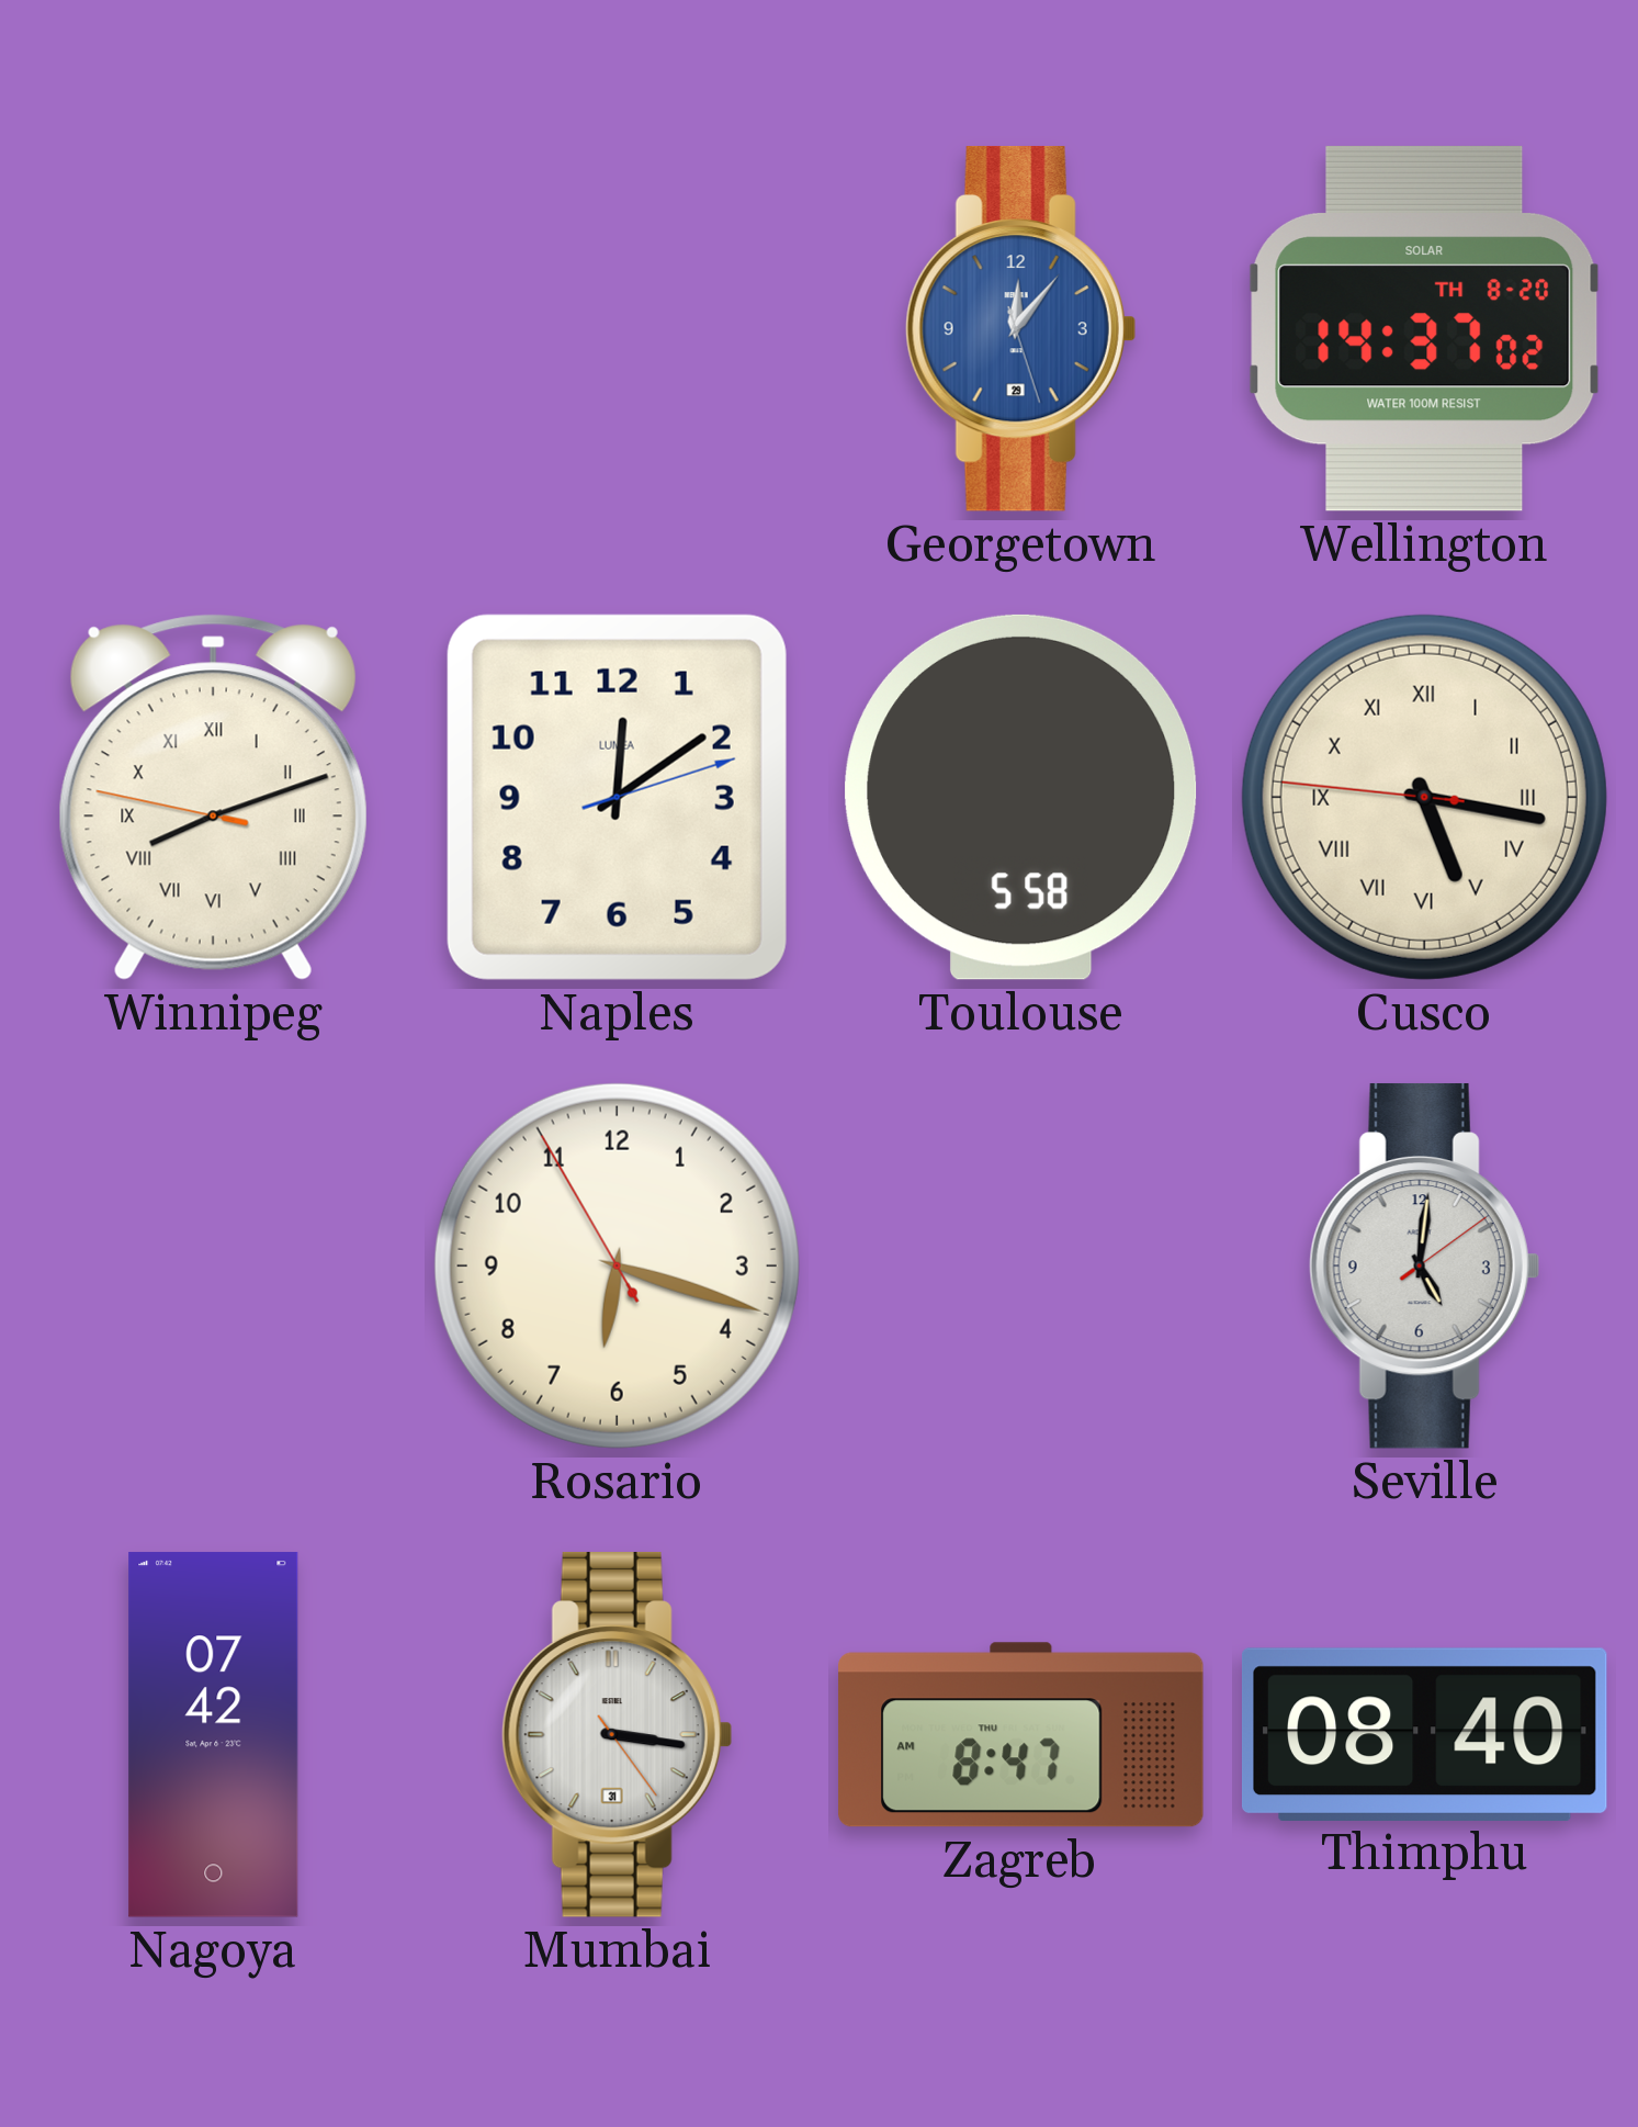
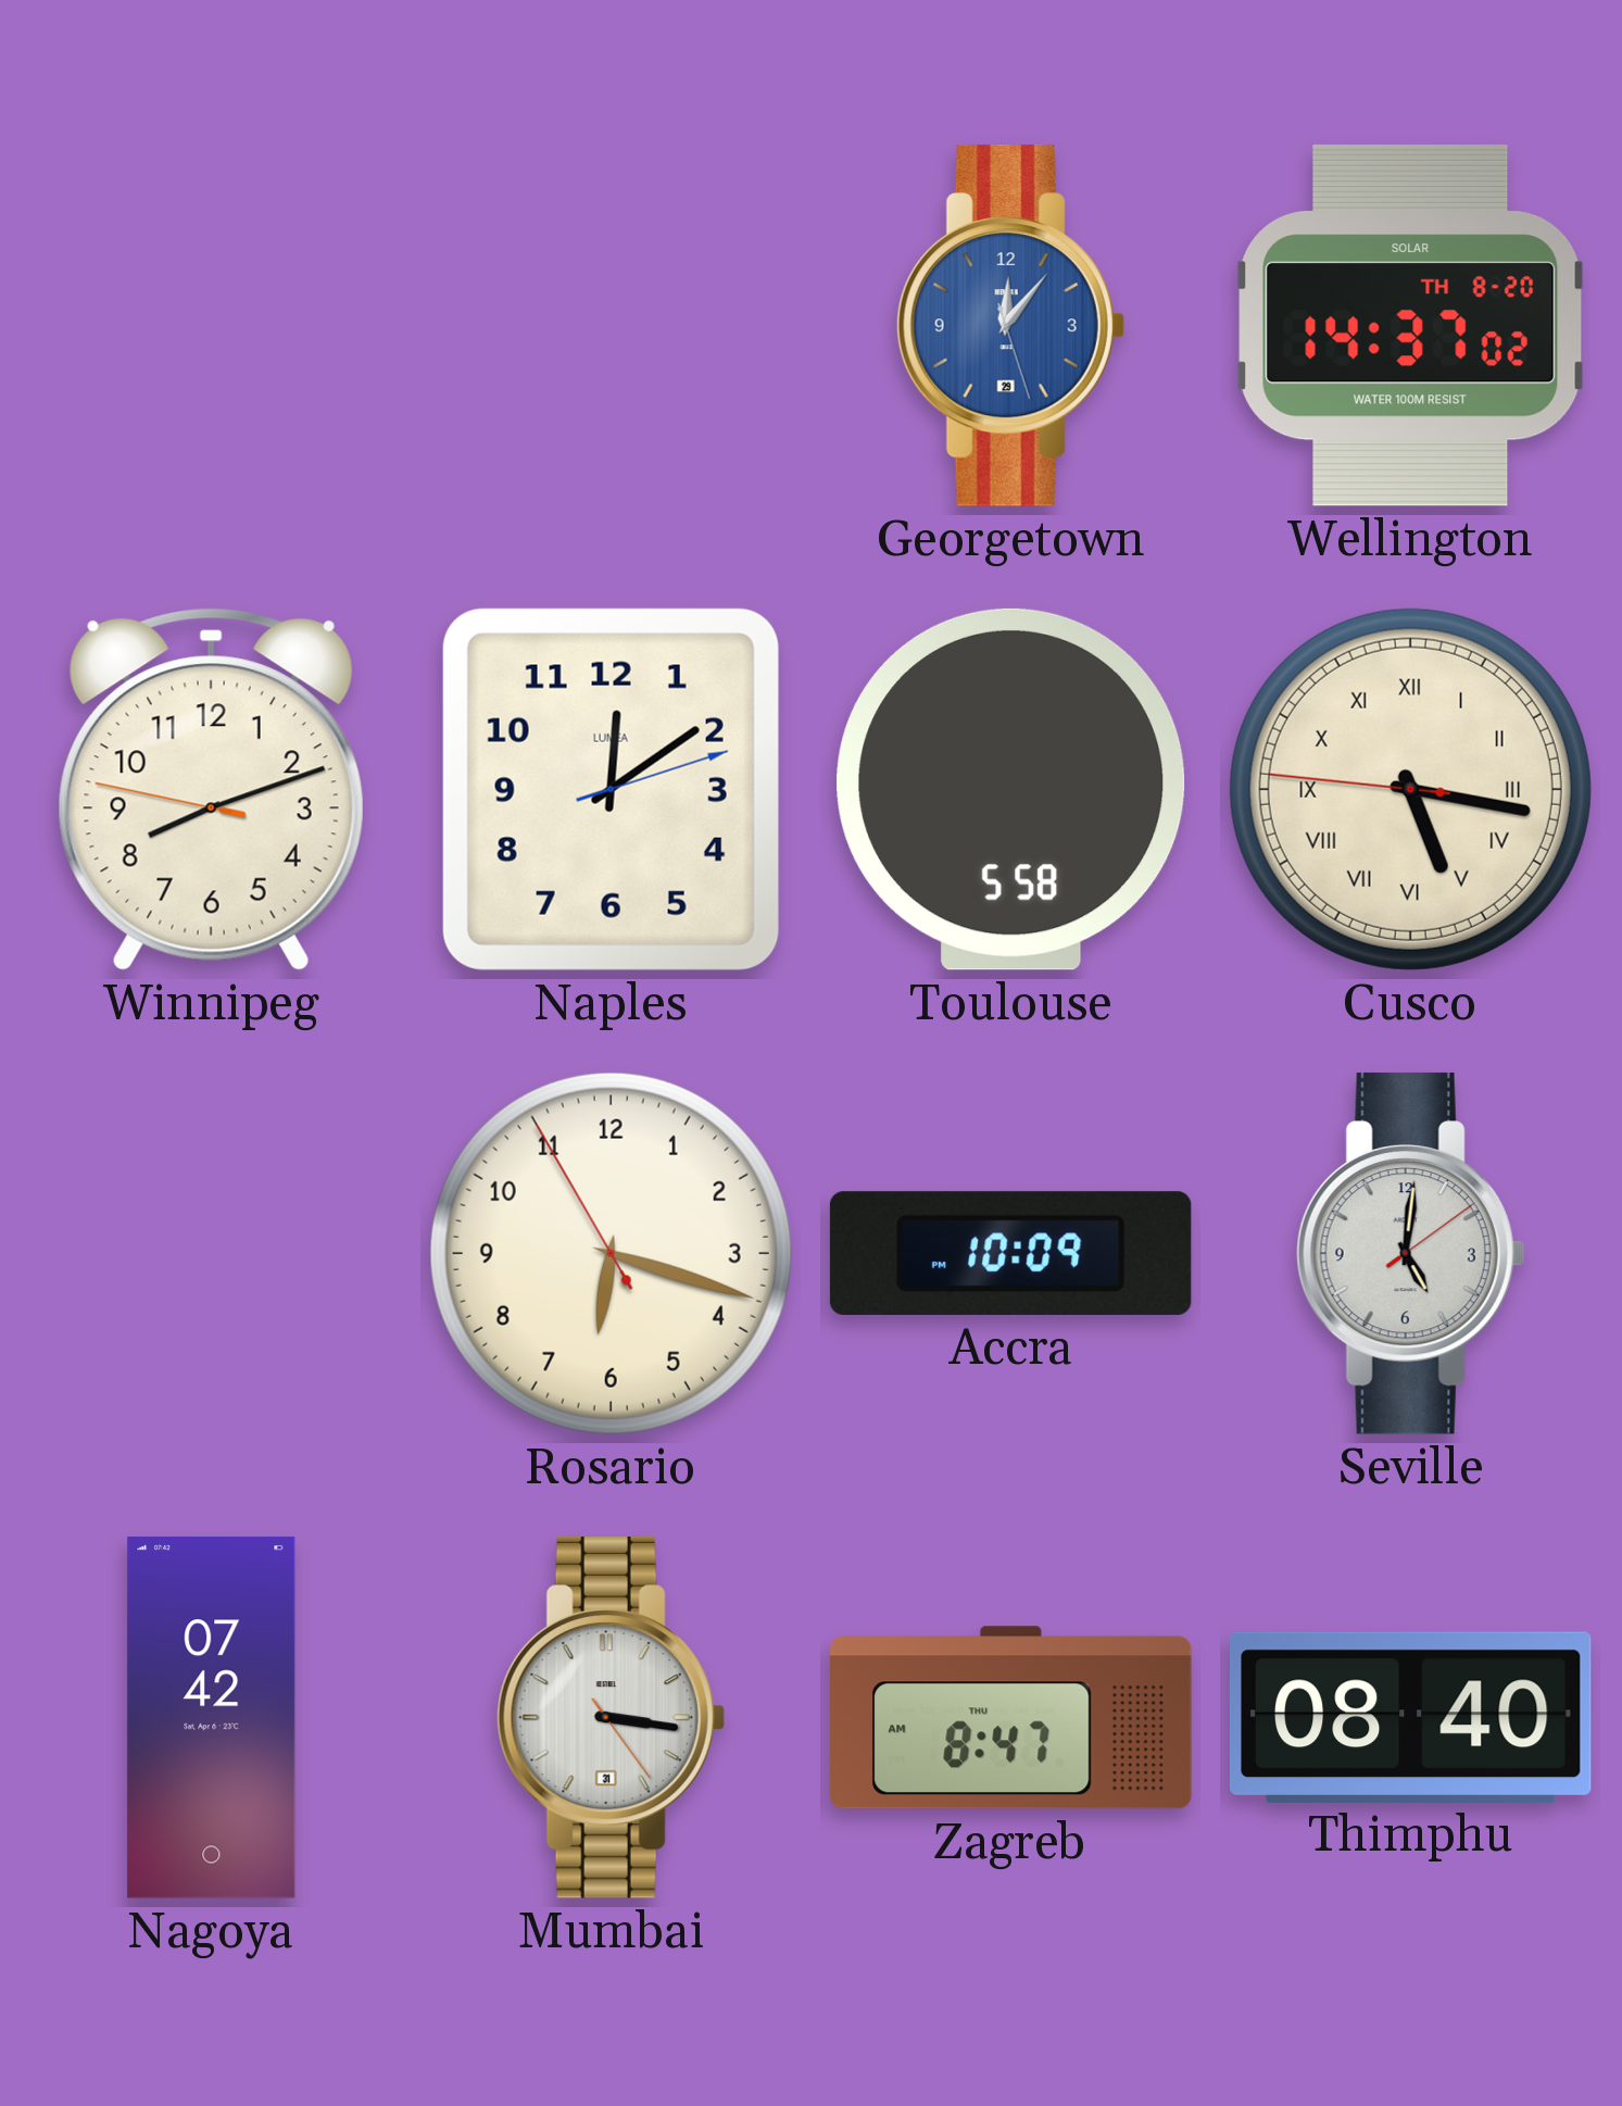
Winnipeg numerals: Roman -> Arabic
Accra: none -> 10:09
